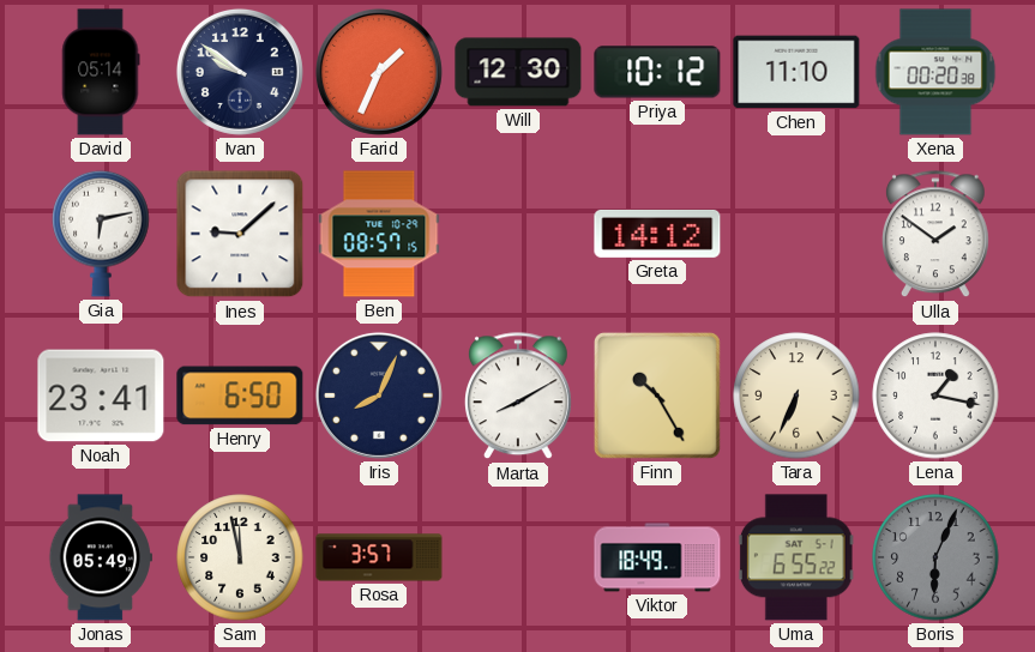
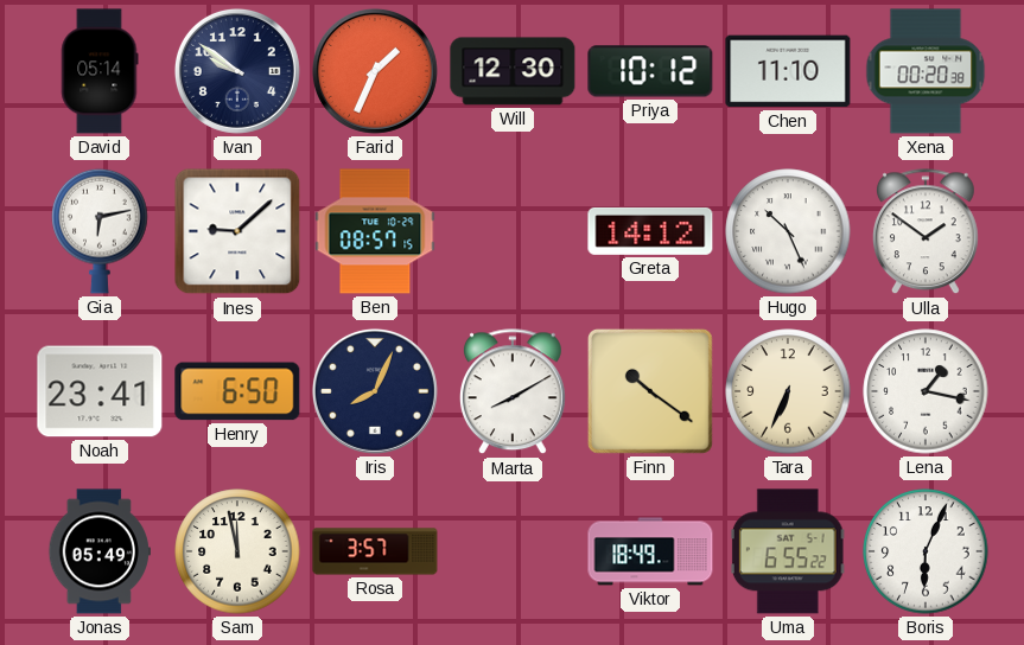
Hugo: none -> 10:26
Finn: 10:25 -> 10:21
Boris dial: grey -> white
